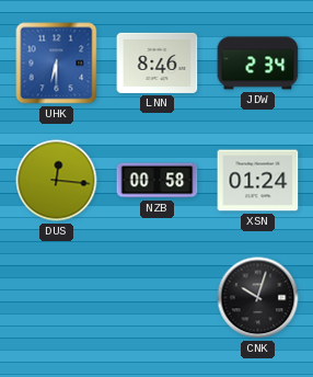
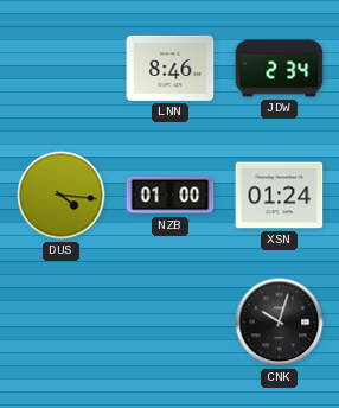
UHK: 6:30 -> none
DUS: 12:16 -> 4:16
NZB: 00:58 -> 01:00
